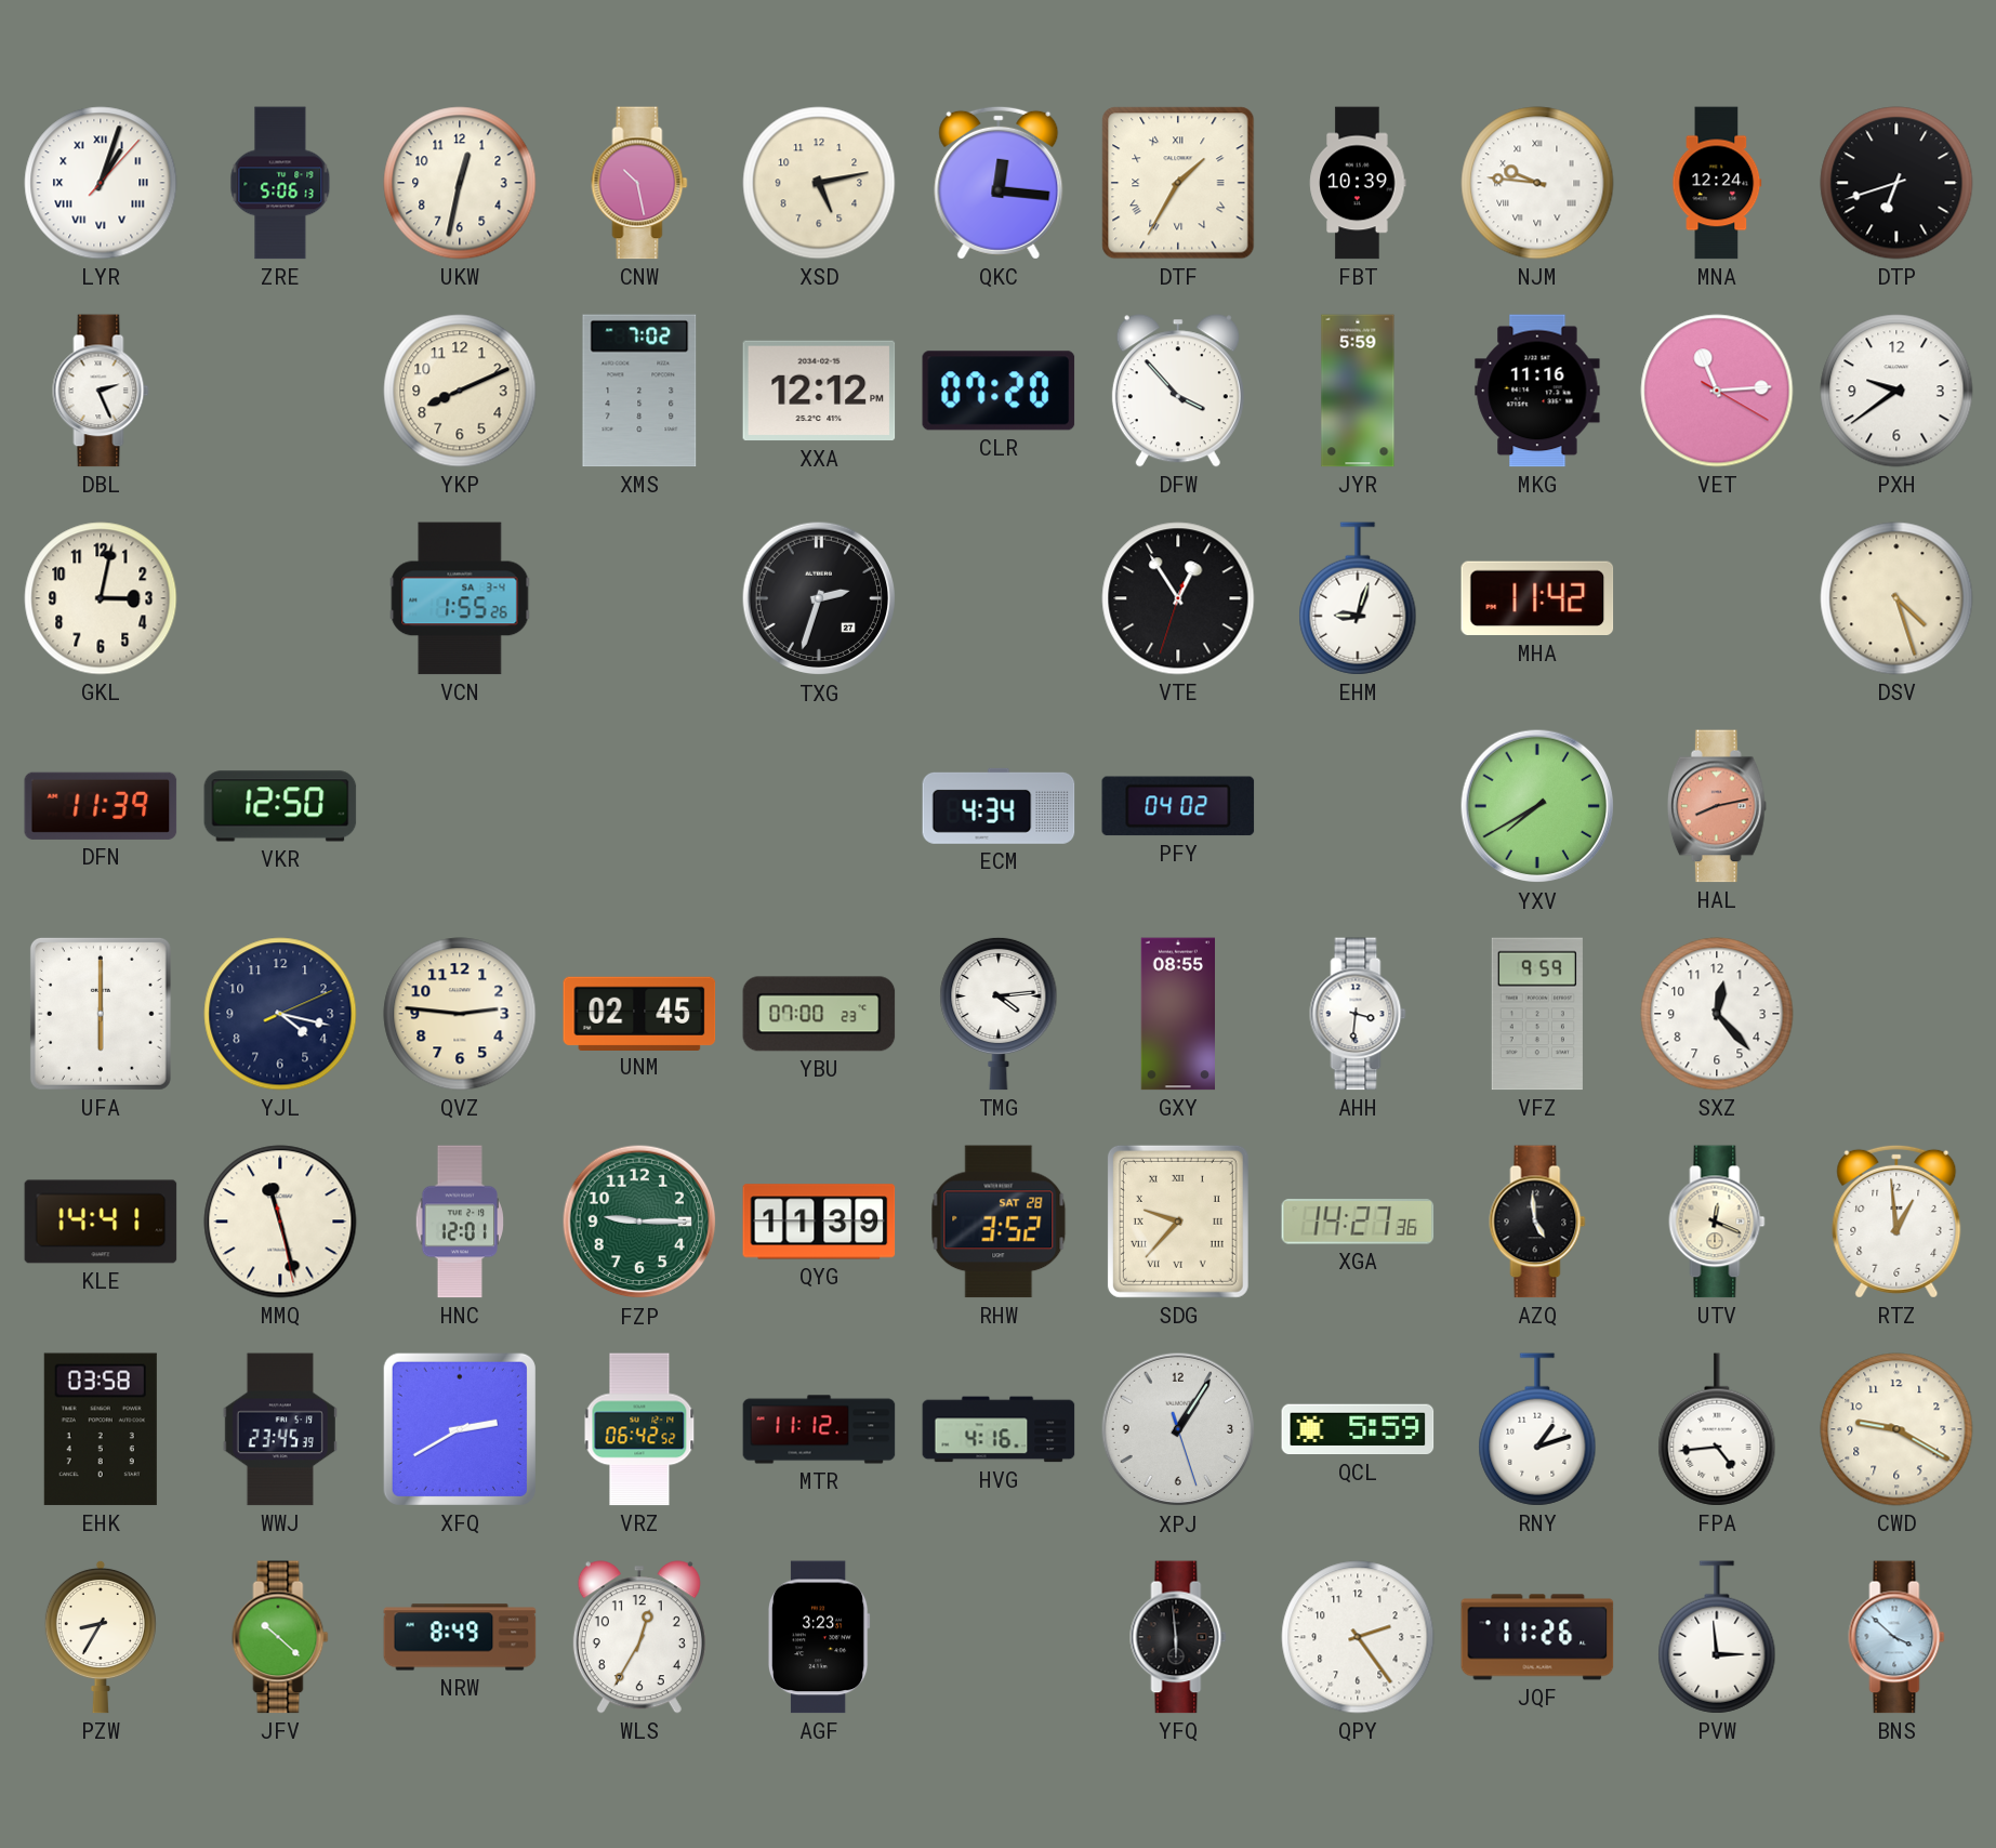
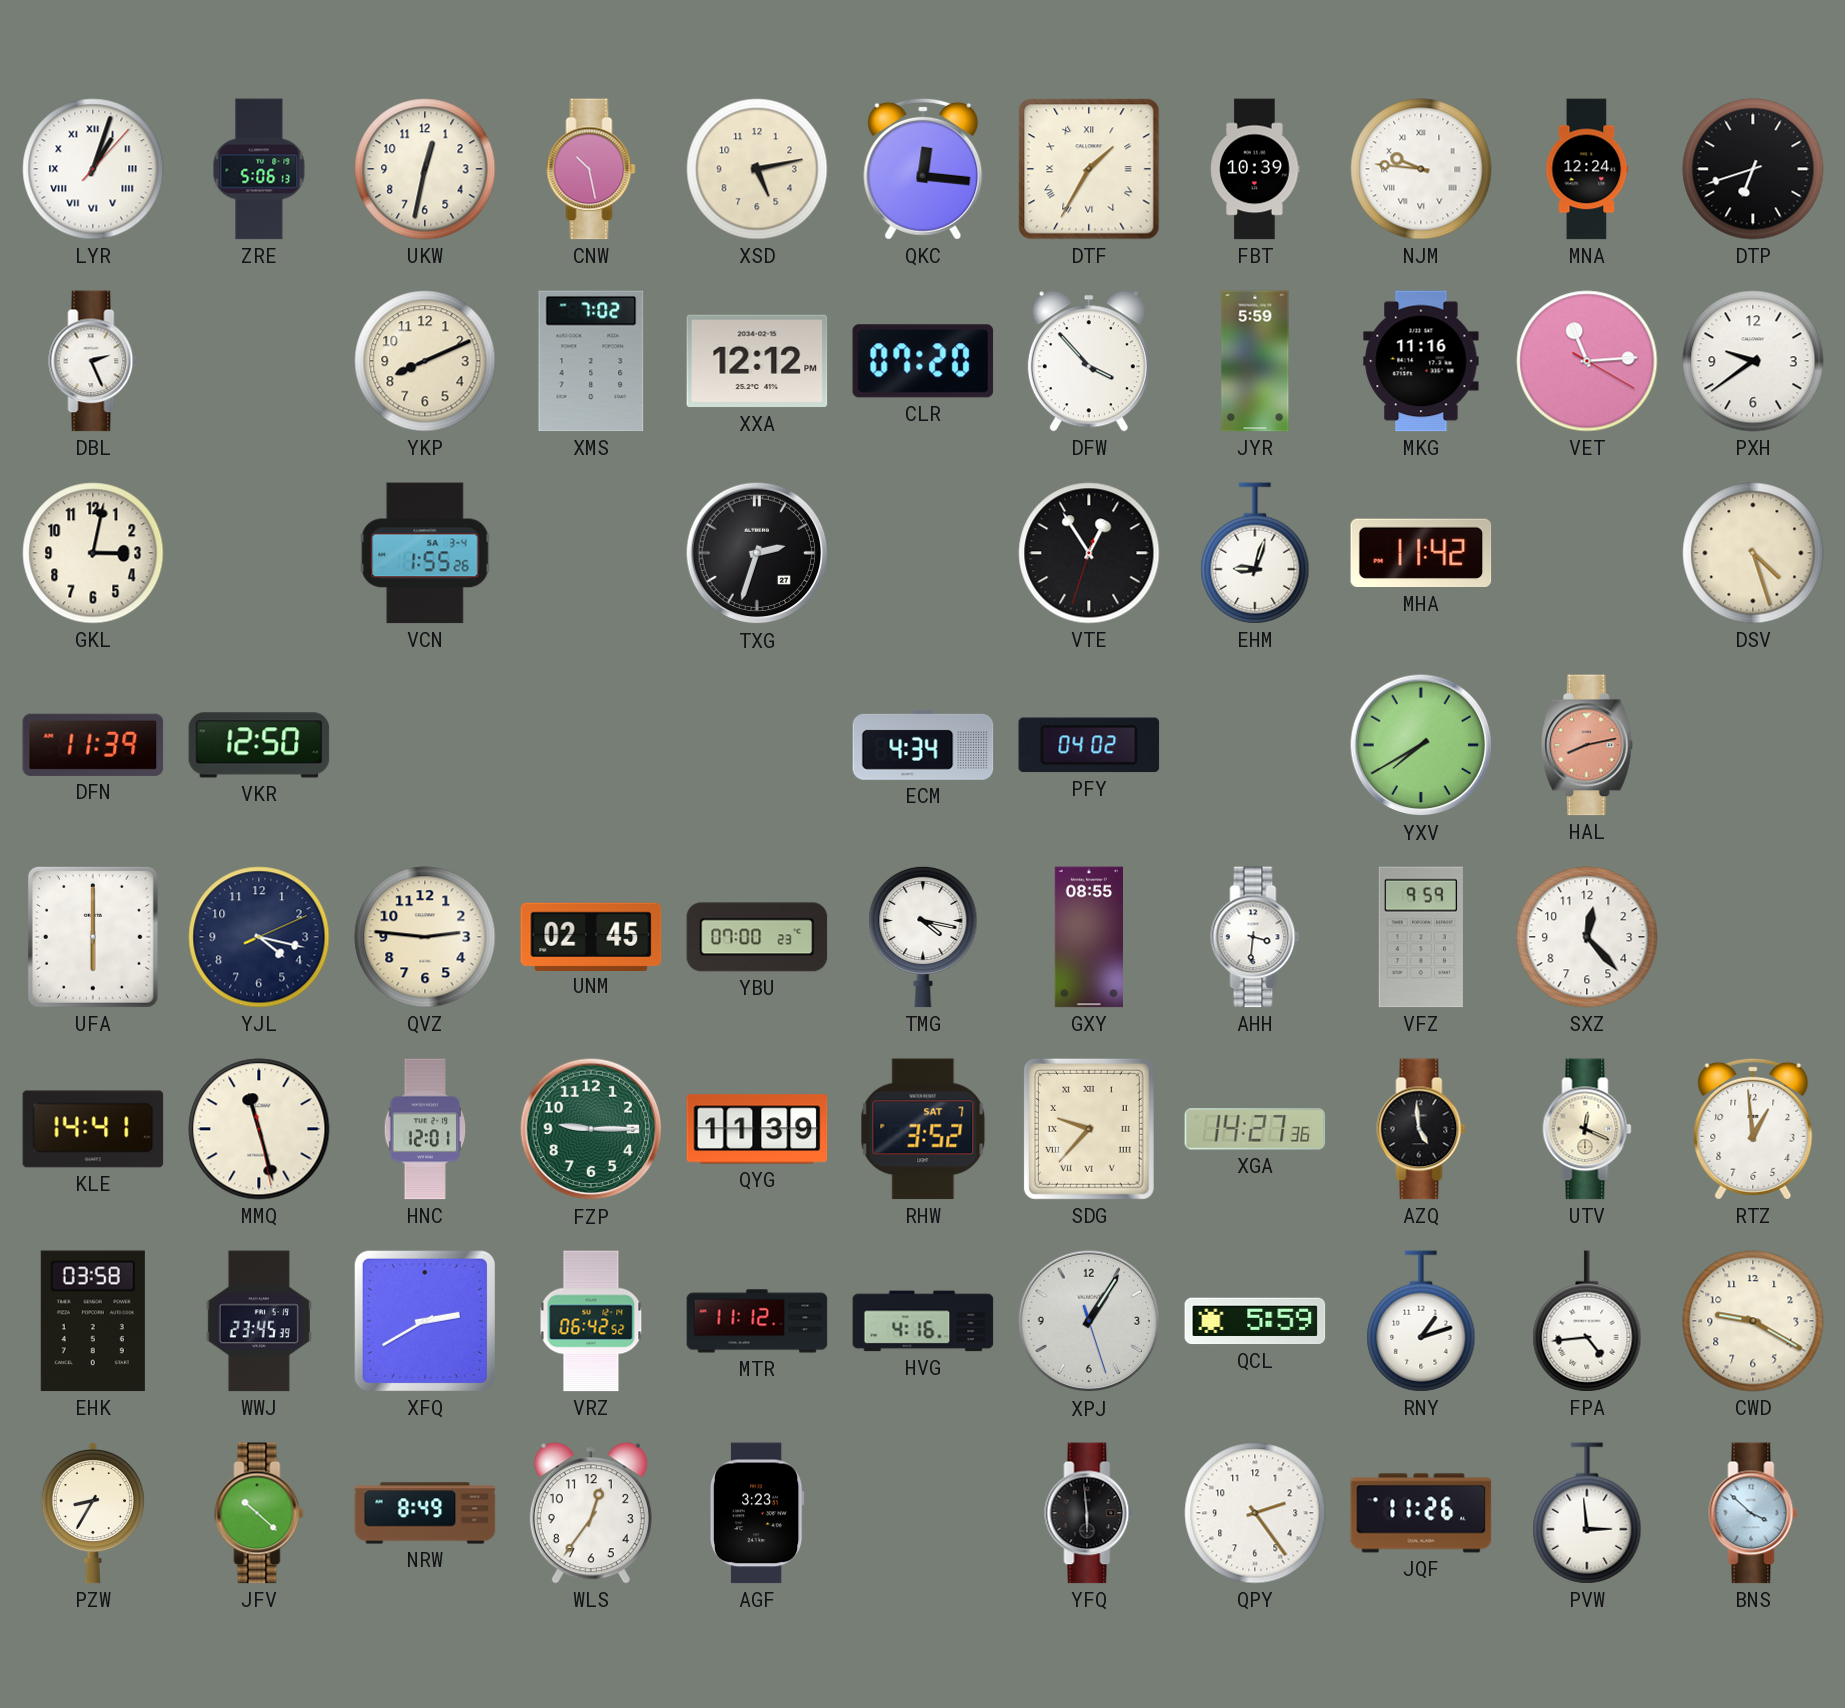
TMG: 4:14 -> 4:17
RHW date: SAT 28 -> SAT 7
WLS: 12:35 -> 12:36
